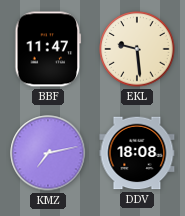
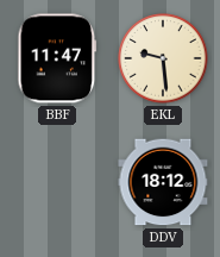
KMZ: 7:13 -> none
DDV: 18:08 -> 18:12
